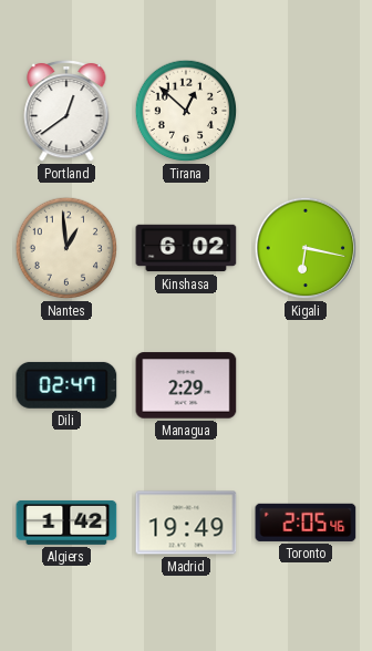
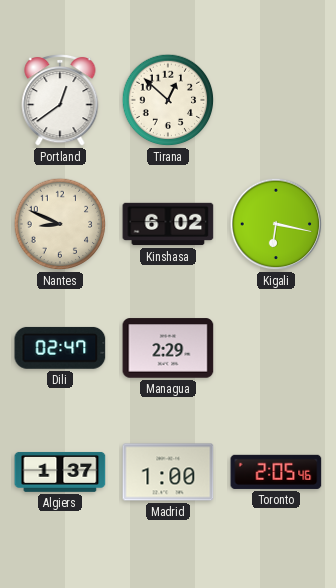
Nantes: 12:59 -> 8:49
Algiers: 1:42 -> 1:37
Madrid: 19:49 -> 1:00
